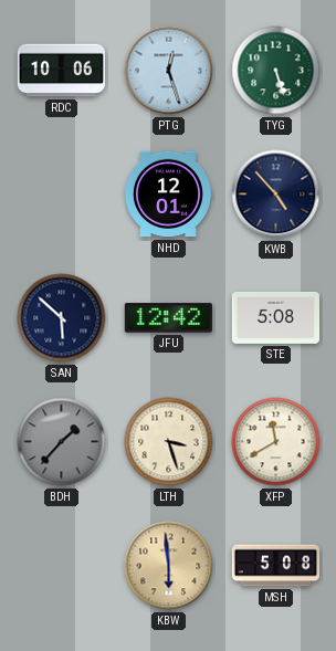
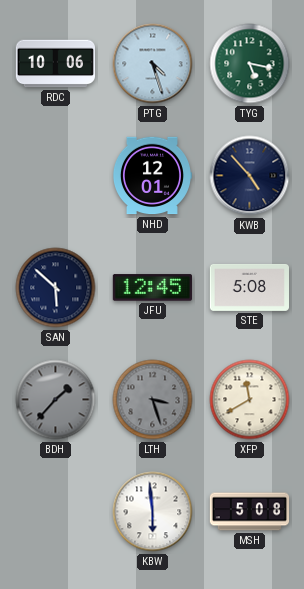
PTG: 12:27 -> 4:27
TYG: 5:27 -> 5:17
JFU: 12:42 -> 12:45
LTH dial: cream -> grey
KBW dial: champagne -> white
